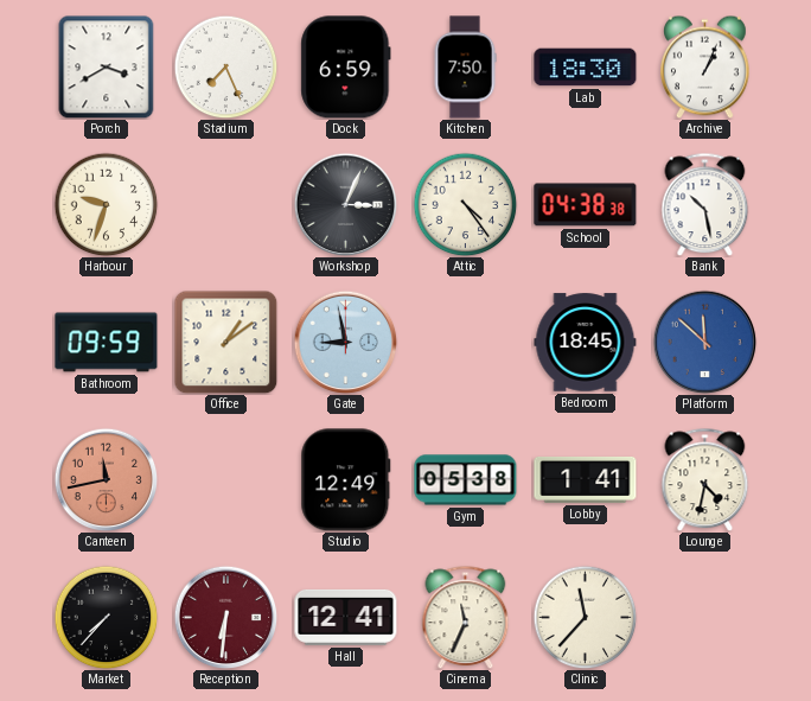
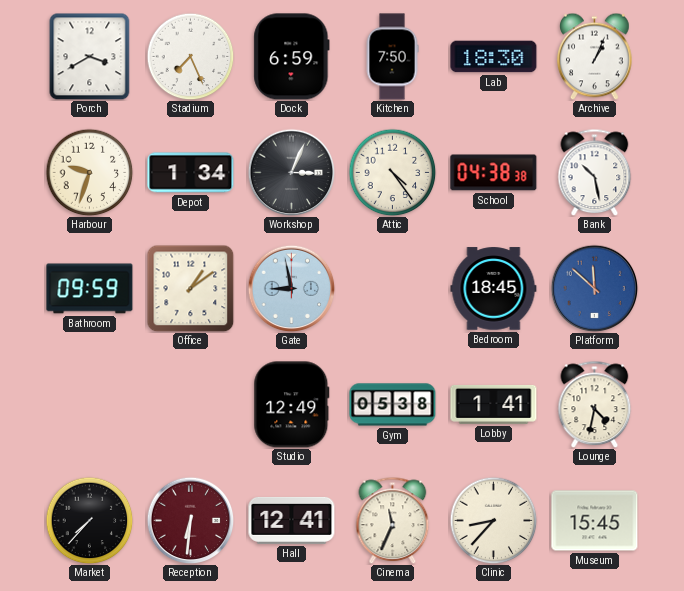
Depot: none -> 1:34
Canteen: 11:43 -> none
Clinic: 11:37 -> 8:37
Museum: none -> 15:45
